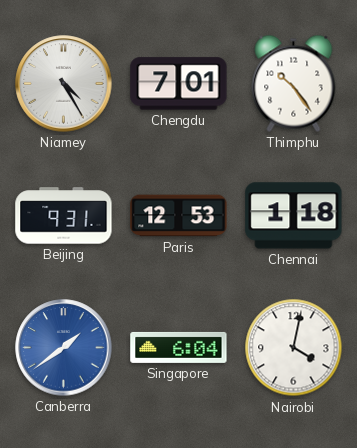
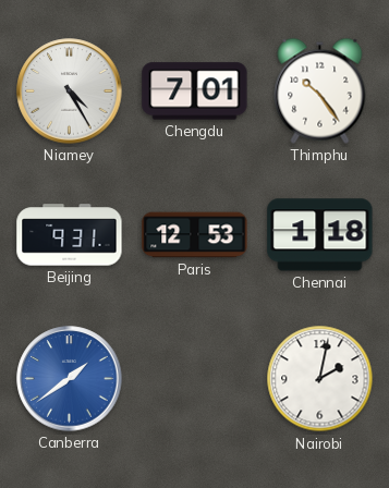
Singapore: 6:04 -> none
Nairobi: 4:02 -> 2:02
